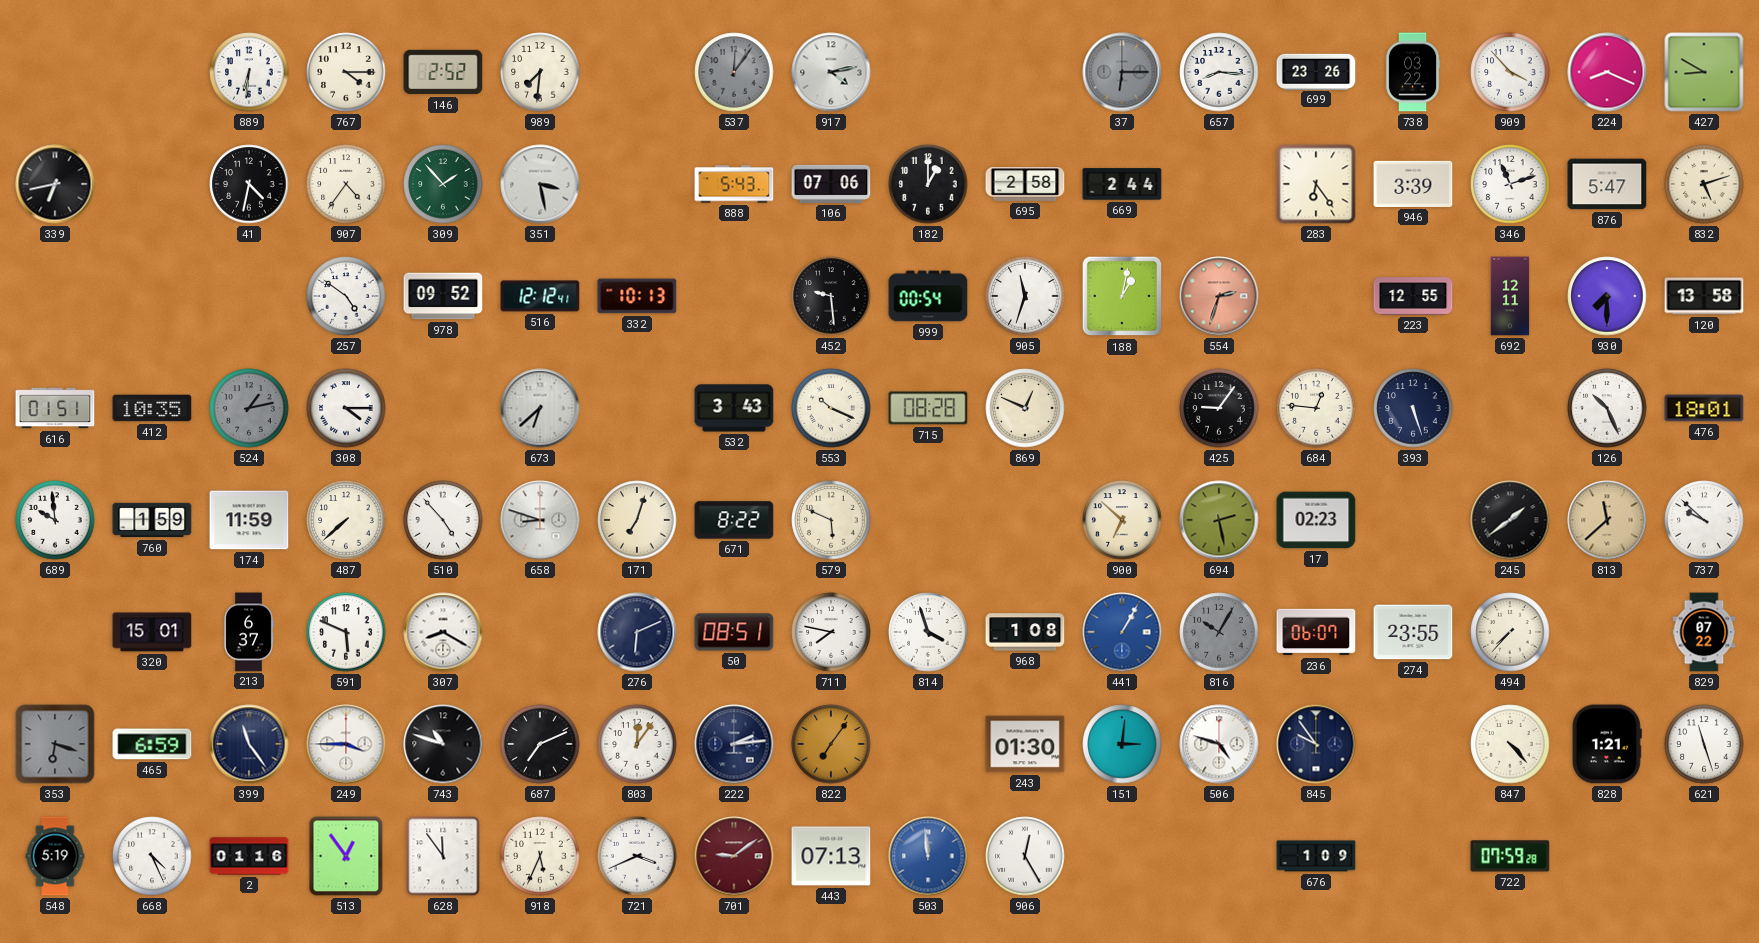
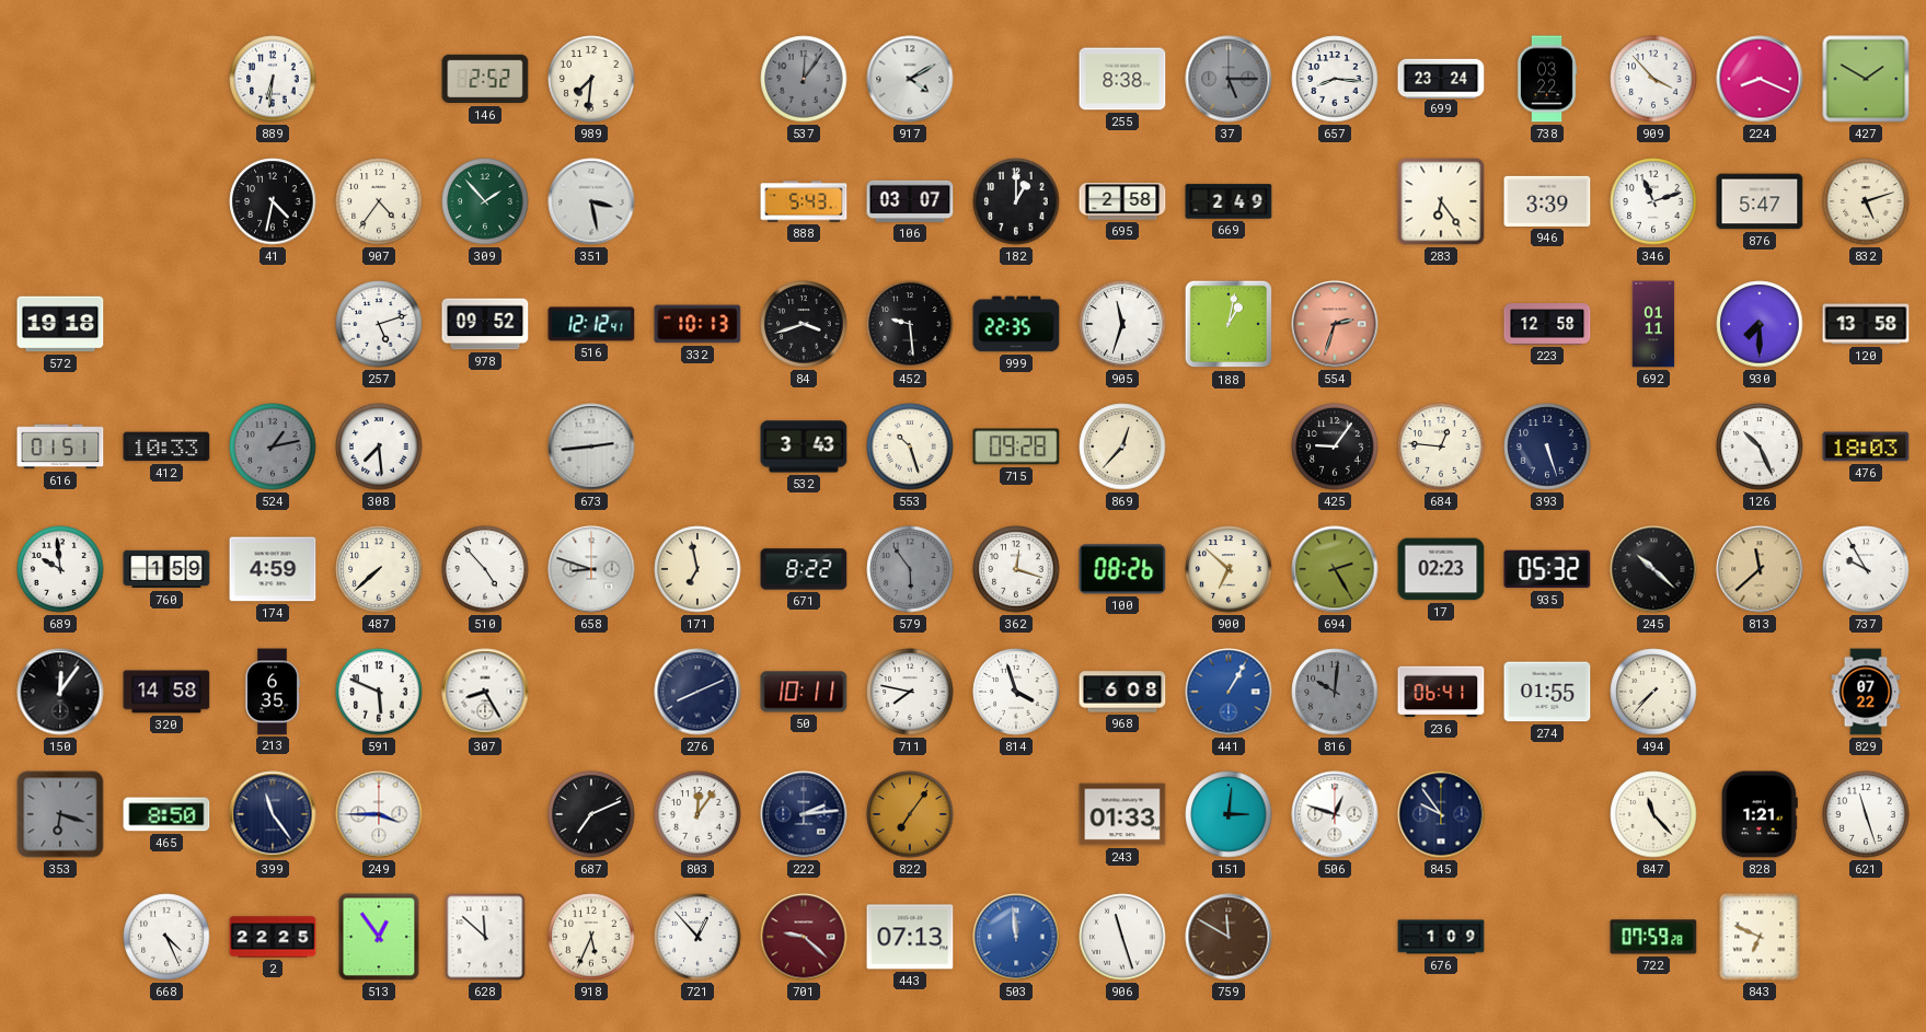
767: 4:15 -> none
917: 4:13 -> 4:10
255: none -> 8:38
37: 6:15 -> 5:15
699: 23:26 -> 23:24
427: 8:50 -> 1:50
339: 6:43 -> none
106: 07:06 -> 03:07
669: 2:44 -> 2:49
572: none -> 19:18
257: 4:51 -> 5:12
84: none -> 3:42
999: 00:54 -> 22:35
223: 12:55 -> 12:58
692: 12:11 -> 01:11
412: 10:35 -> 10:33
308: 4:15 -> 7:29
673: 6:38 -> 2:44
553: 10:19 -> 10:27
715: 08:28 -> 09:28
869: 12:49 -> 12:37
476: 18:01 -> 18:03
174: 11:59 -> 4:59
171: 7:03 -> 6:58
579: 5:49 -> 5:54
579 dial: cream -> grey
362: none -> 12:18
100: none -> 08:26
694: 2:28 -> 2:25
935: none -> 05:32
245: 1:39 -> 10:22
737: 9:52 -> 9:55
150: none -> 12:06
320: 15:01 -> 14:58
213: 6:37 -> 6:35
307: 8:20 -> 8:25
276: 6:11 -> 8:11
50: 08:51 -> 10:11
968: 1:08 -> 6:08
816: 10:05 -> 10:01
236: 06:07 -> 06:41
274: 23:55 -> 01:55
465: 6:59 -> 8:50
743: 10:48 -> none
243: 01:30 -> 01:33
506: 4:48 -> 12:48
847: 4:23 -> 11:23
548: 5:19 -> none
2: 01:16 -> 22:25
628: 11:54 -> 11:52
721: 3:41 -> 12:53
701: 9:09 -> 9:22
906: 12:25 -> 11:27
759: none -> 11:50
843: none -> 6:49
